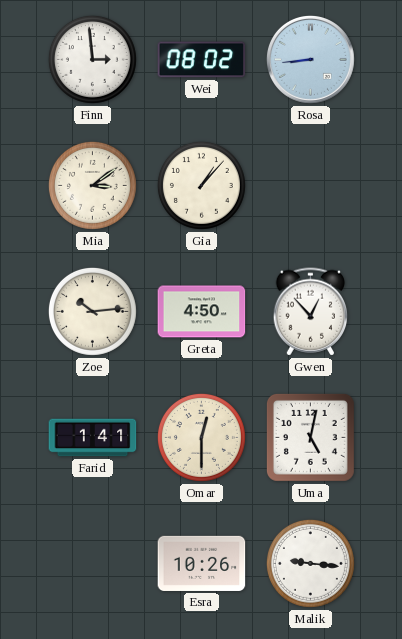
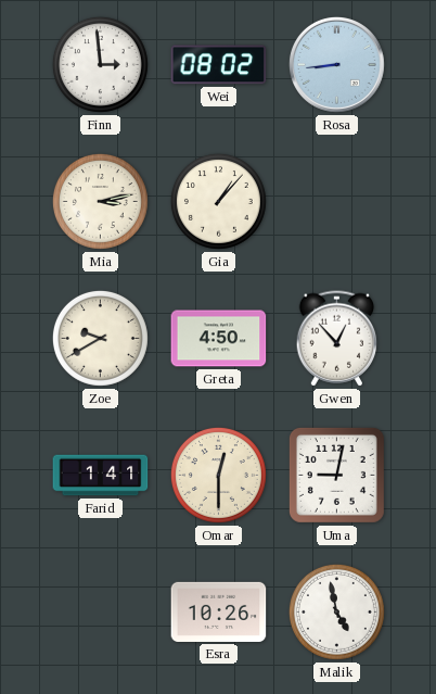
Mia: 3:09 -> 3:13
Zoe: 10:14 -> 9:40
Uma: 5:02 -> 9:02
Malik: 9:16 -> 4:58
